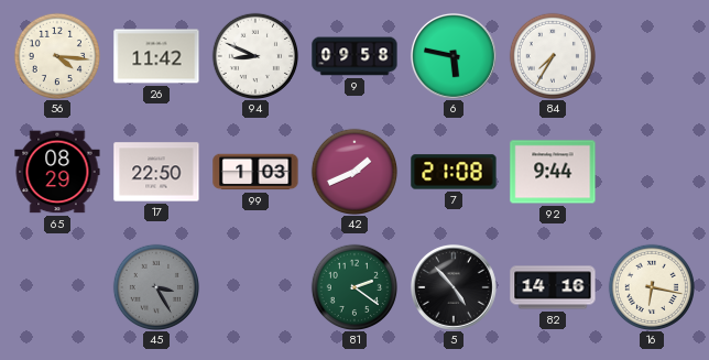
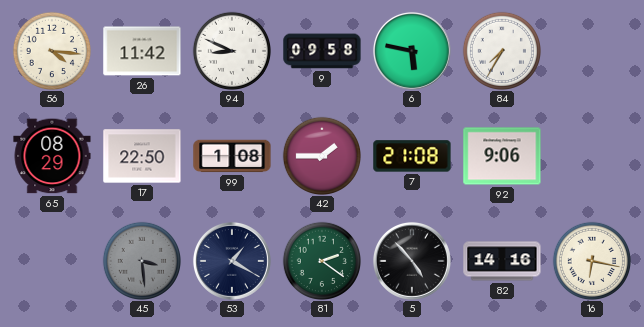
99: 1:03 -> 1:08
42: 1:41 -> 1:45
92: 9:44 -> 9:06
45: 3:25 -> 3:29
53: none -> 1:20
